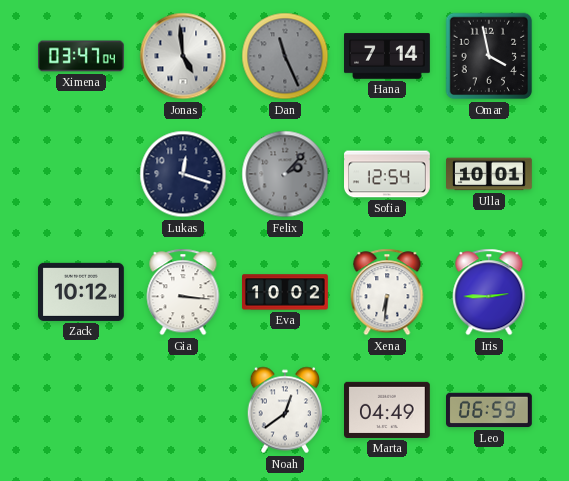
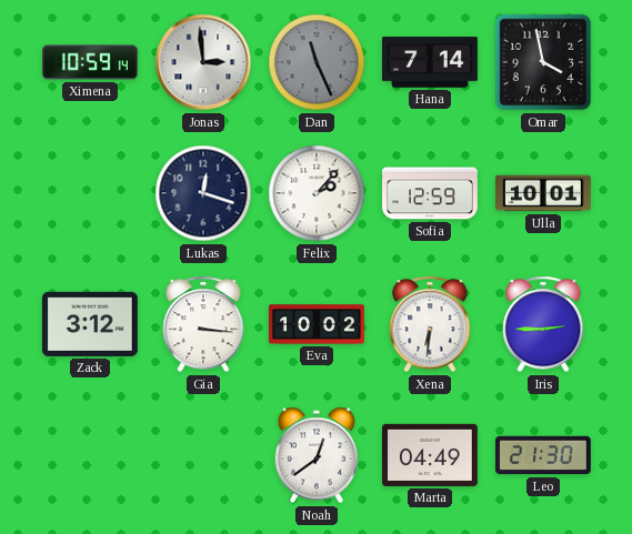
Ximena: 03:47 -> 10:59
Jonas: 4:59 -> 2:59
Felix dial: grey -> white
Sofia: 12:54 -> 12:59
Zack: 10:12 -> 3:12
Leo: 06:59 -> 21:30
